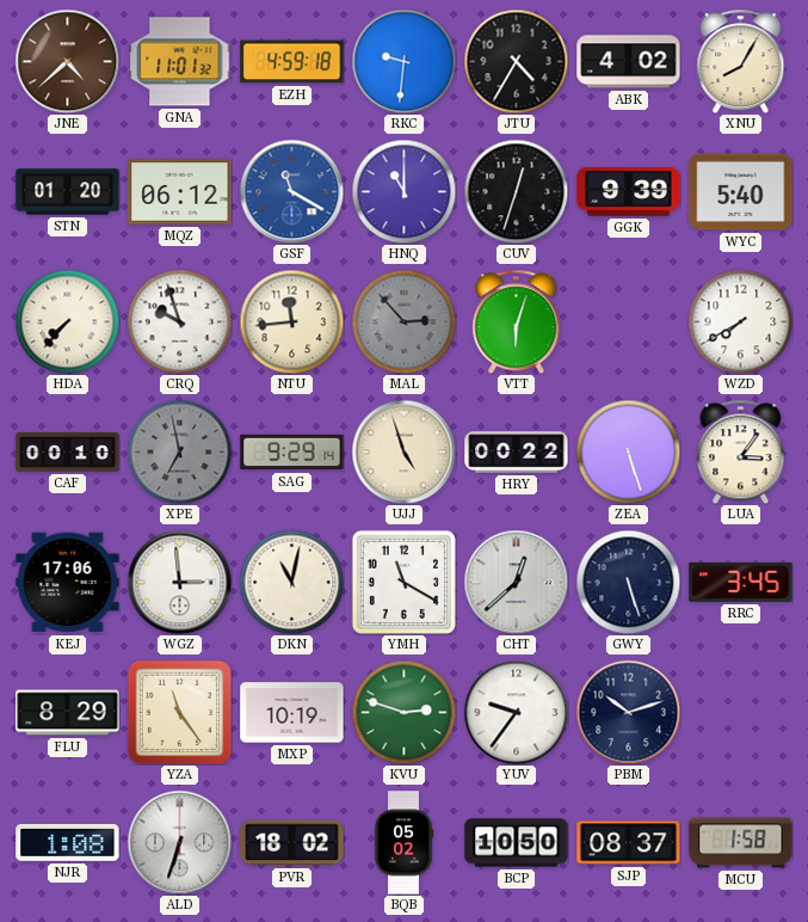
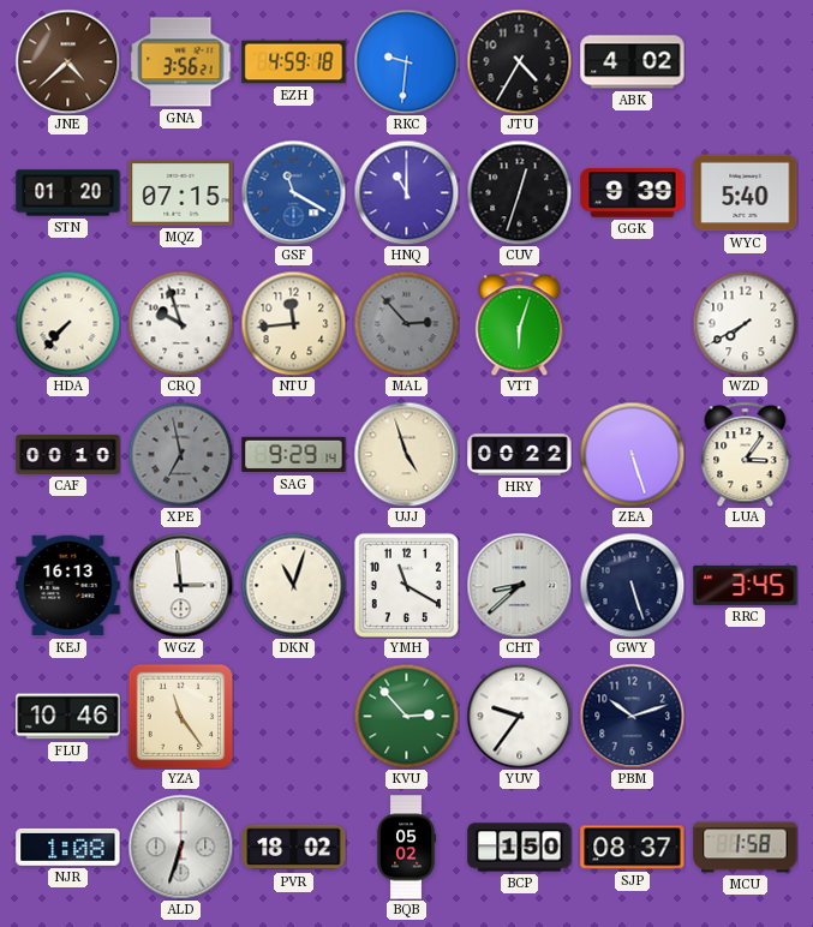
GNA: 11:01 -> 3:56
XNU: 8:05 -> none
MQZ: 06:12 -> 07:15
KEJ: 17:06 -> 16:13
DKN: 11:02 -> 11:03
CHT: 12:38 -> 8:38
FLU: 8:29 -> 10:46
MXP: 10:19 -> none
KVU: 2:48 -> 2:53
BCP: 10:50 -> 1:50
